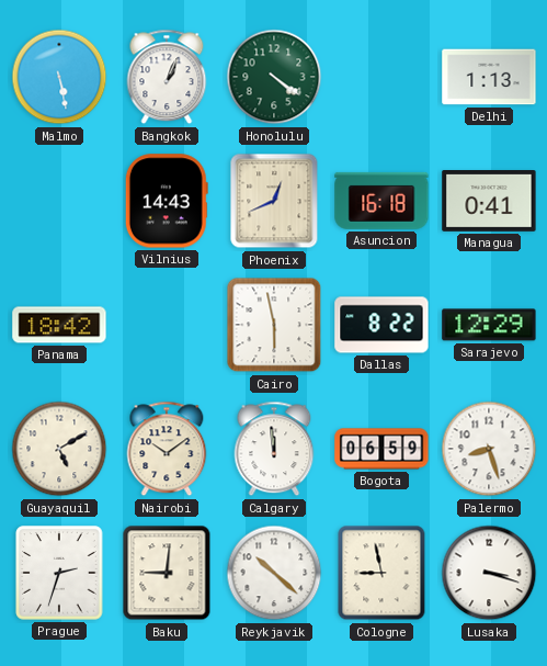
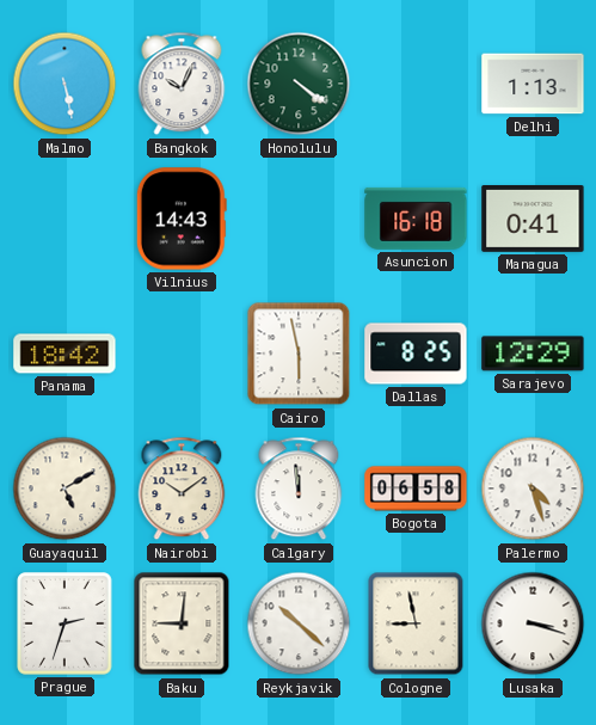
Bangkok: 1:04 -> 10:04
Phoenix: 12:41 -> none
Dallas: 8:22 -> 8:25
Bogota: 06:59 -> 06:58
Palermo: 8:27 -> 4:27
